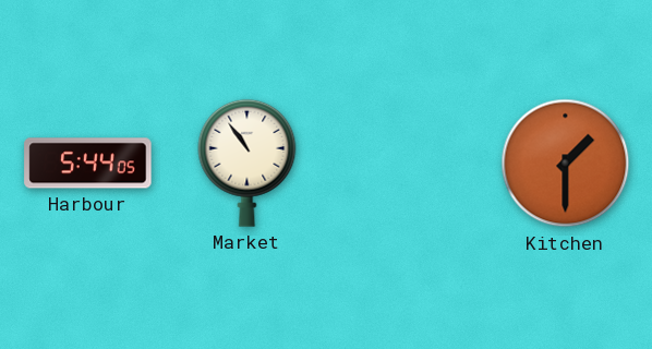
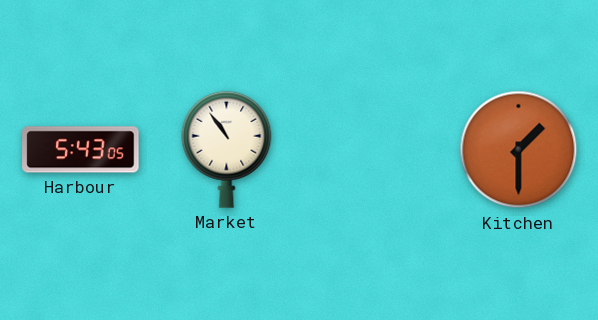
Harbour: 5:44 -> 5:43
